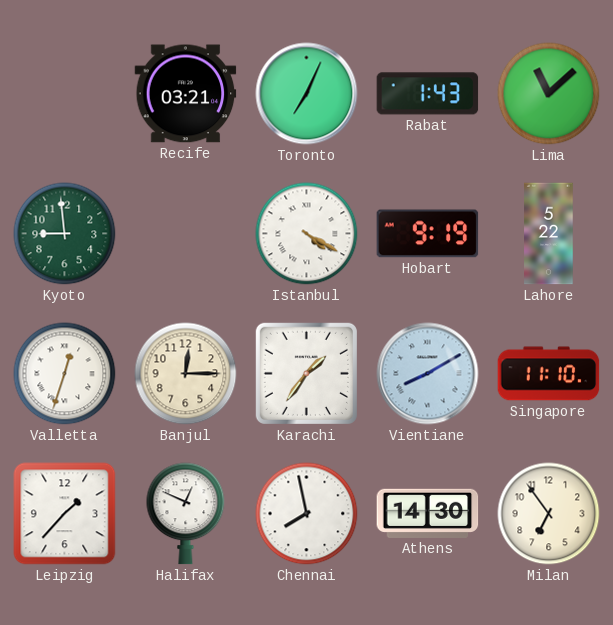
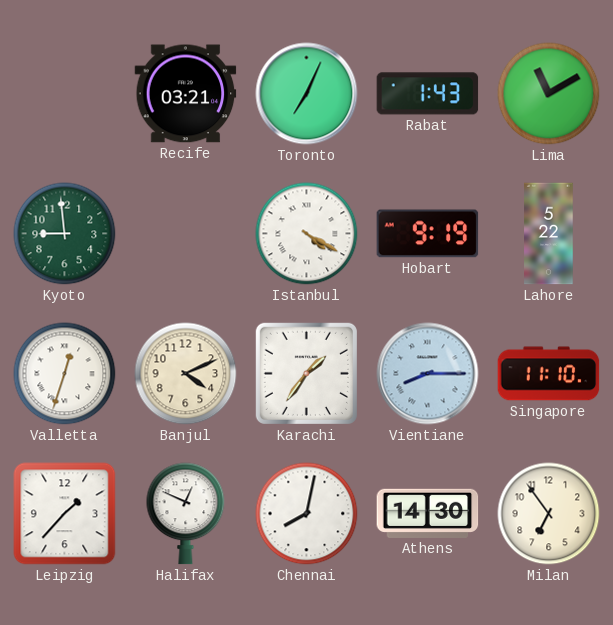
Lima: 11:08 -> 11:10
Banjul: 12:15 -> 4:11
Vientiane: 8:10 -> 8:15
Chennai: 7:58 -> 8:02
